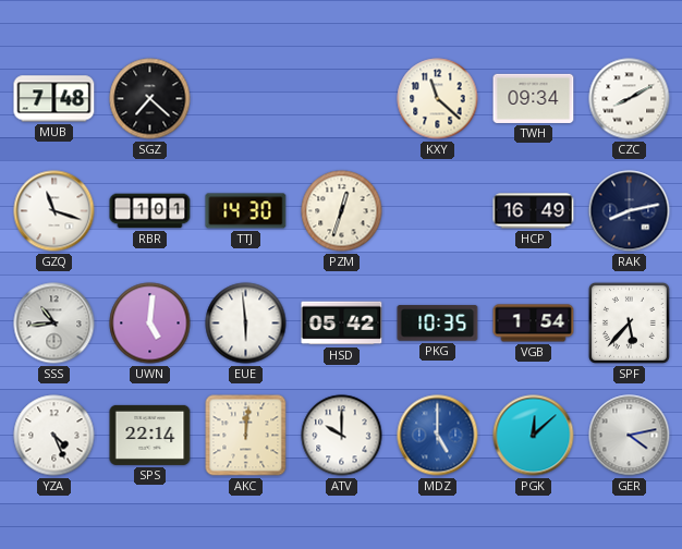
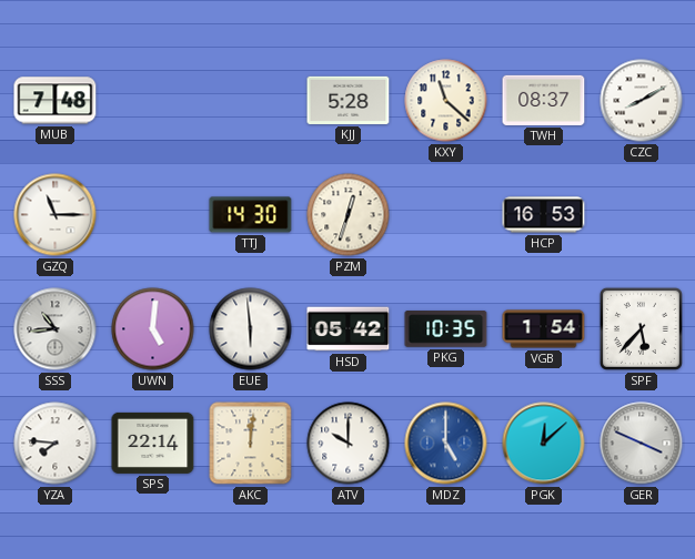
SGZ: 7:22 -> none
KJJ: none -> 5:28
TWH: 09:34 -> 08:37
GZQ: 11:18 -> 11:15
RBR: 1:01 -> none
HCP: 16:49 -> 16:53
RAK: 8:13 -> none
YZA: 4:26 -> 7:46
GER: 4:13 -> 3:49
